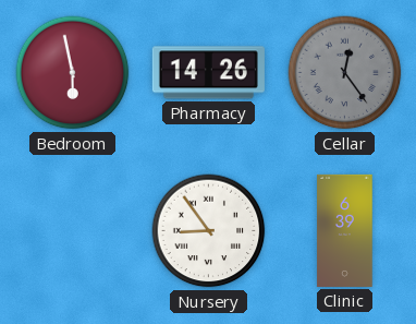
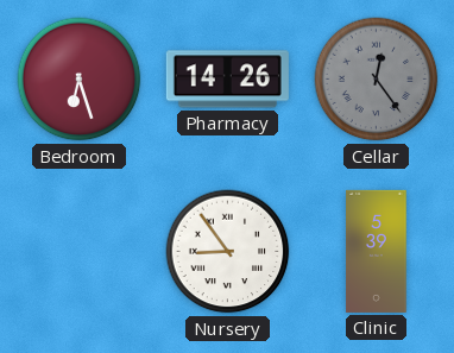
Bedroom: 5:58 -> 6:27
Clinic: 6:39 -> 5:39
